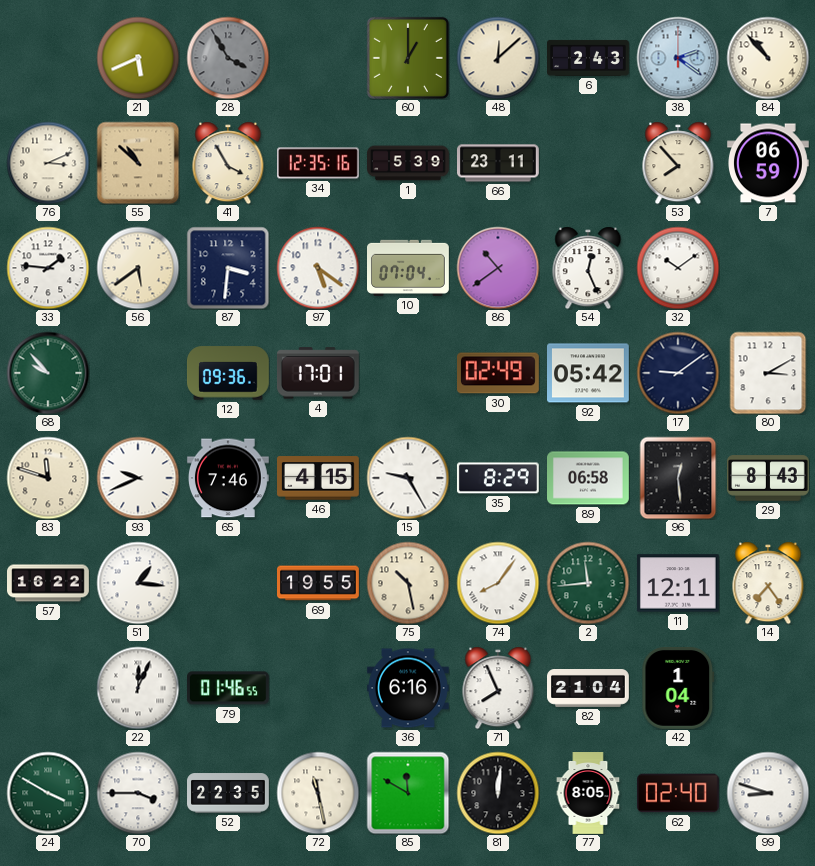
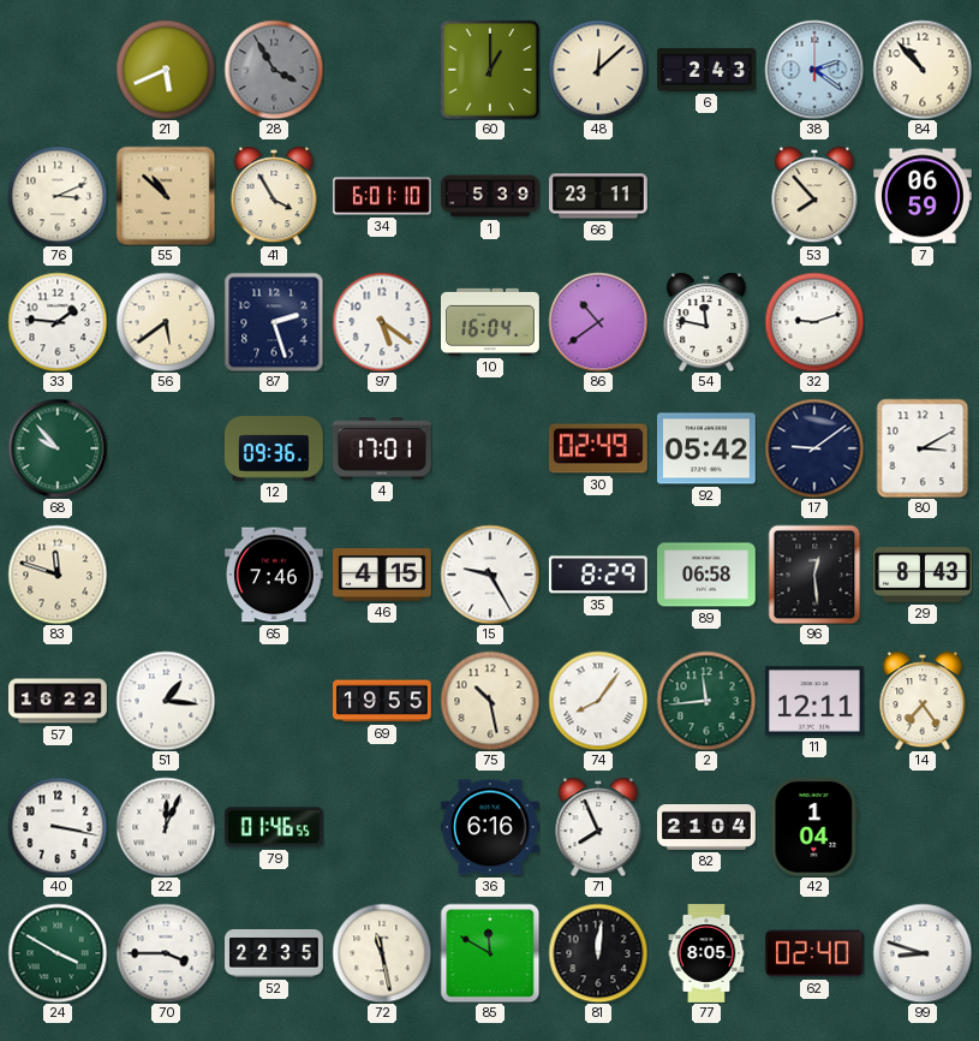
34: 12:35 -> 6:01
87: 3:31 -> 2:27
10: 07:04 -> 16:04
54: 12:26 -> 11:47
32: 10:09 -> 9:12
93: 9:41 -> none
40: none -> 3:17
